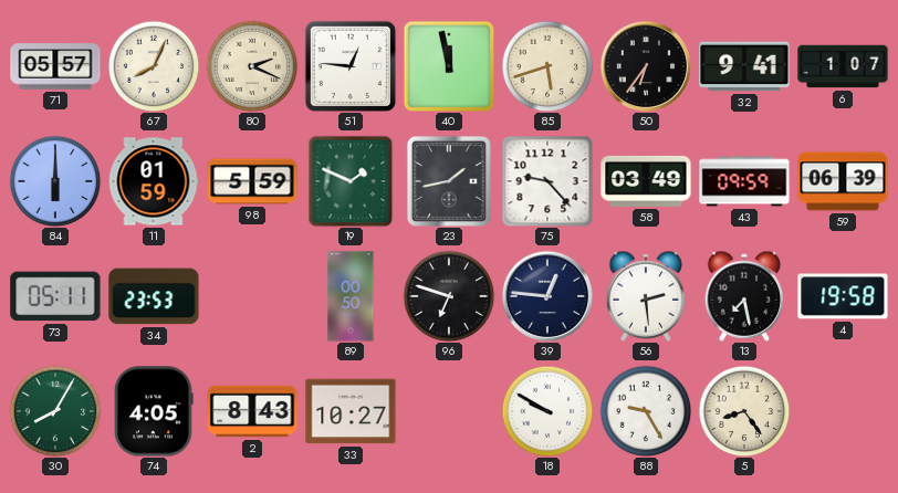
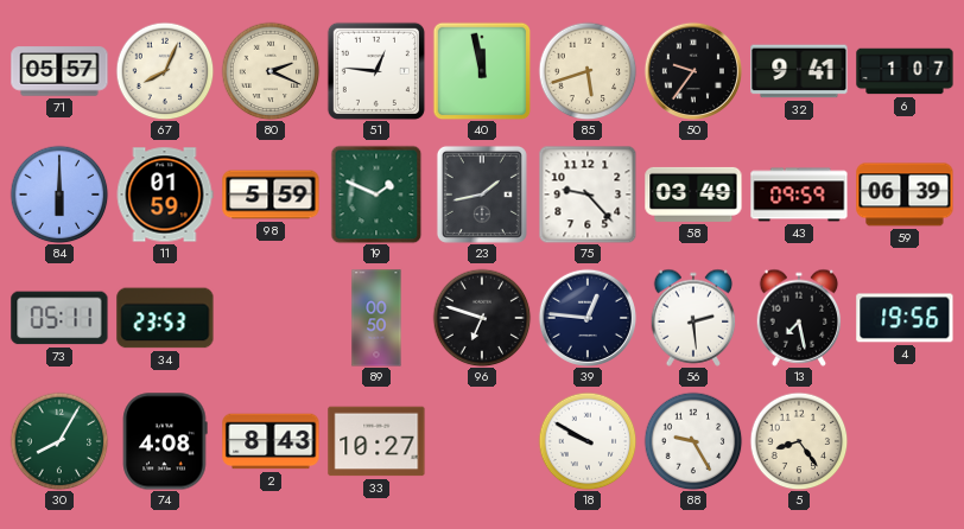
50: 6:36 -> 9:36
4: 19:58 -> 19:56
74: 4:05 -> 4:08
